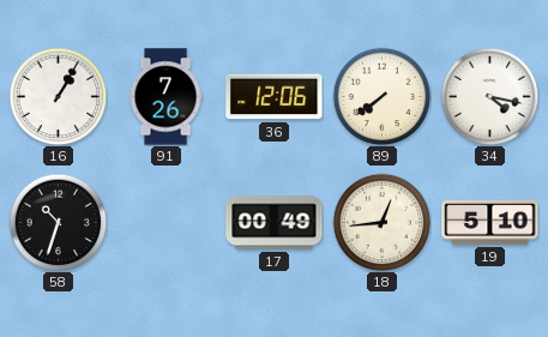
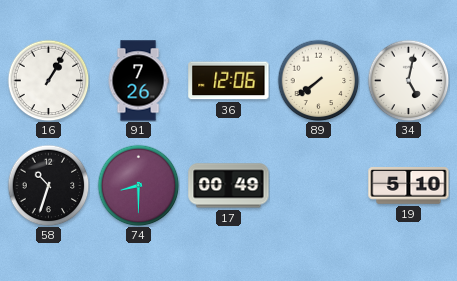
34: 4:17 -> 5:02
74: none -> 8:30
18: 12:44 -> none
